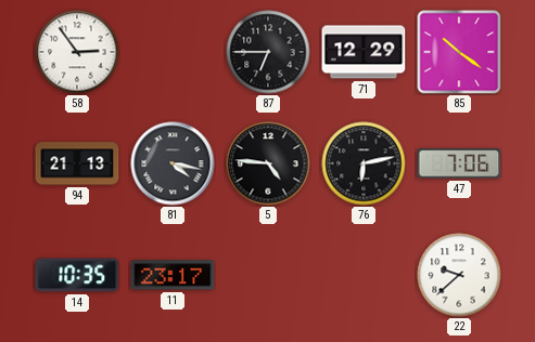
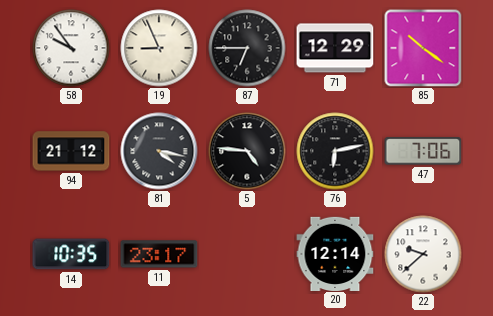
58: 2:54 -> 9:54
19: none -> 8:56
94: 21:13 -> 21:12
20: none -> 12:14
